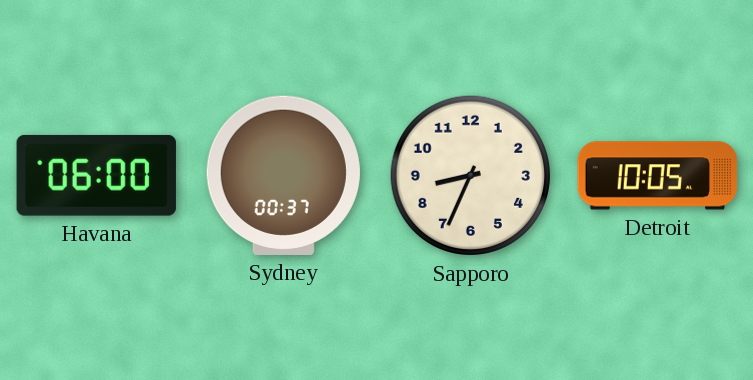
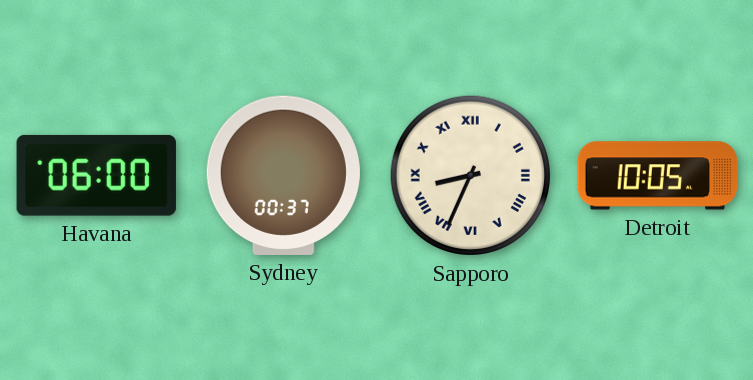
Sapporo numerals: Arabic -> Roman
